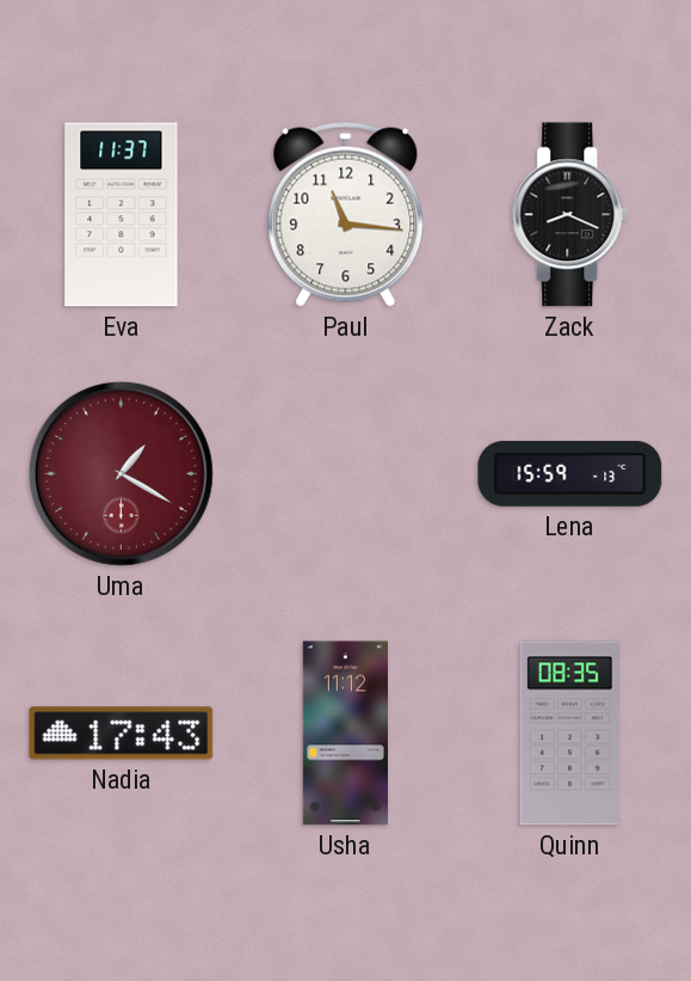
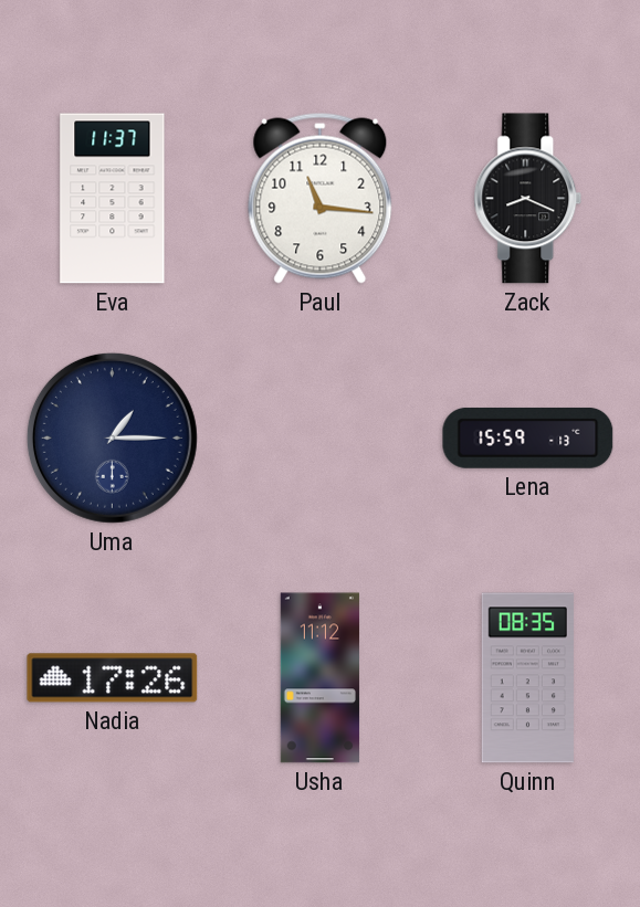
Uma: 1:20 -> 1:15
Uma dial: burgundy -> navy
Nadia: 17:43 -> 17:26
